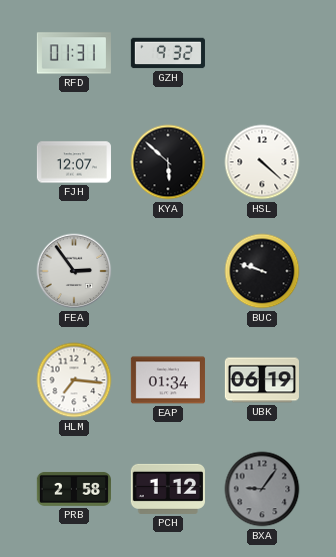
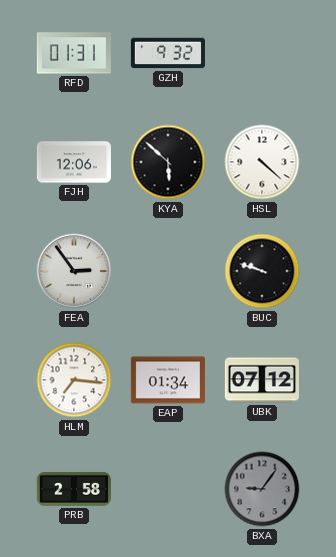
FJH: 12:07 -> 12:06
UBK: 06:19 -> 07:12
PCH: 1:12 -> none
